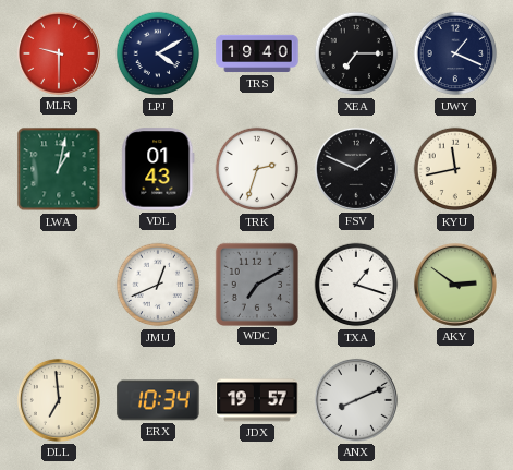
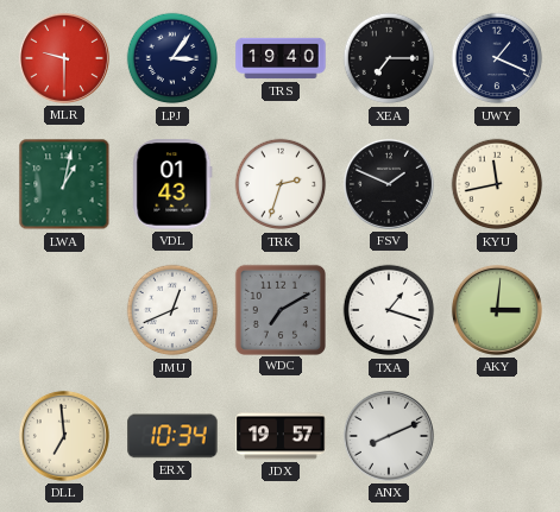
LPJ: 4:10 -> 3:06
AKY: 2:51 -> 3:01
